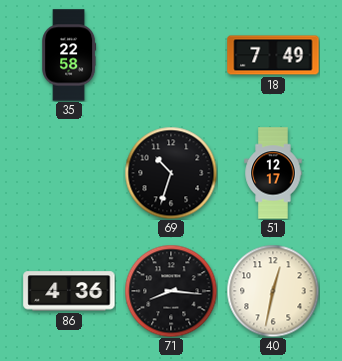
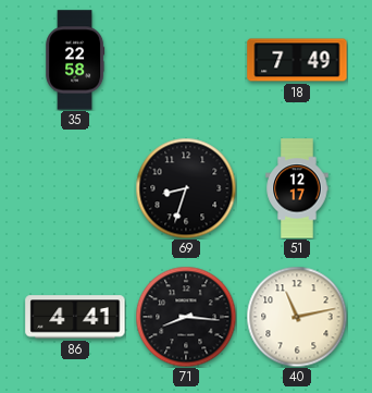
69: 10:33 -> 8:33
86: 4:36 -> 4:41
40: 12:32 -> 11:13
